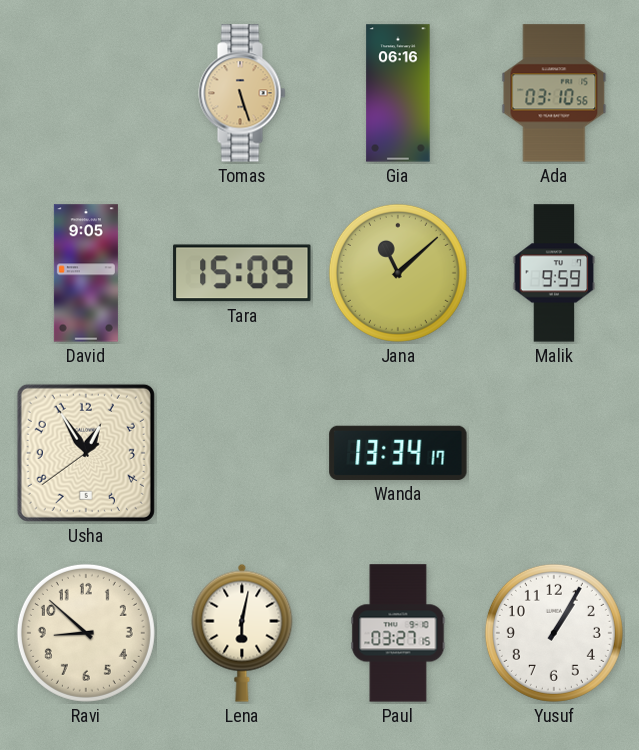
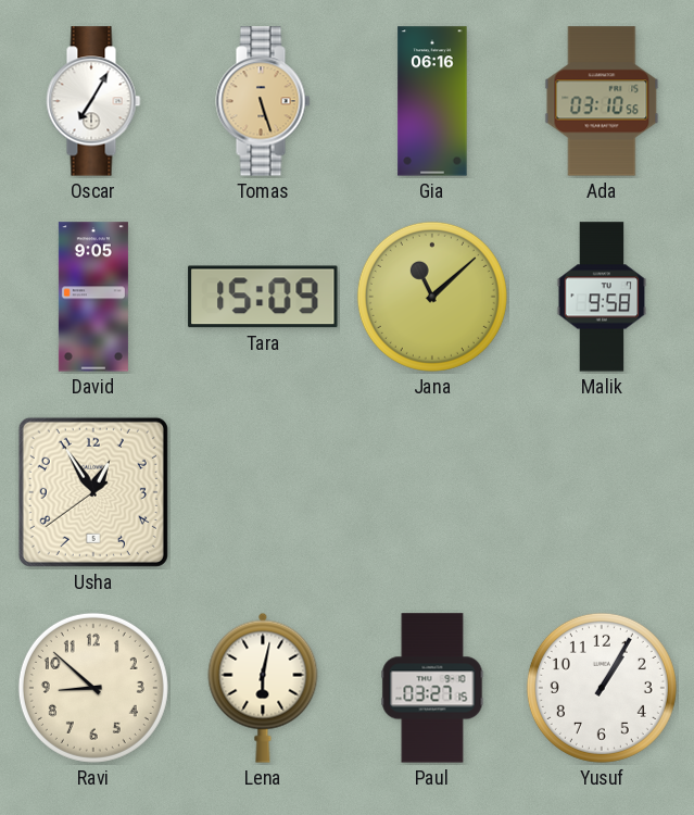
Oscar: none -> 7:05
Malik: 9:59 -> 9:58
Wanda: 13:34 -> none
